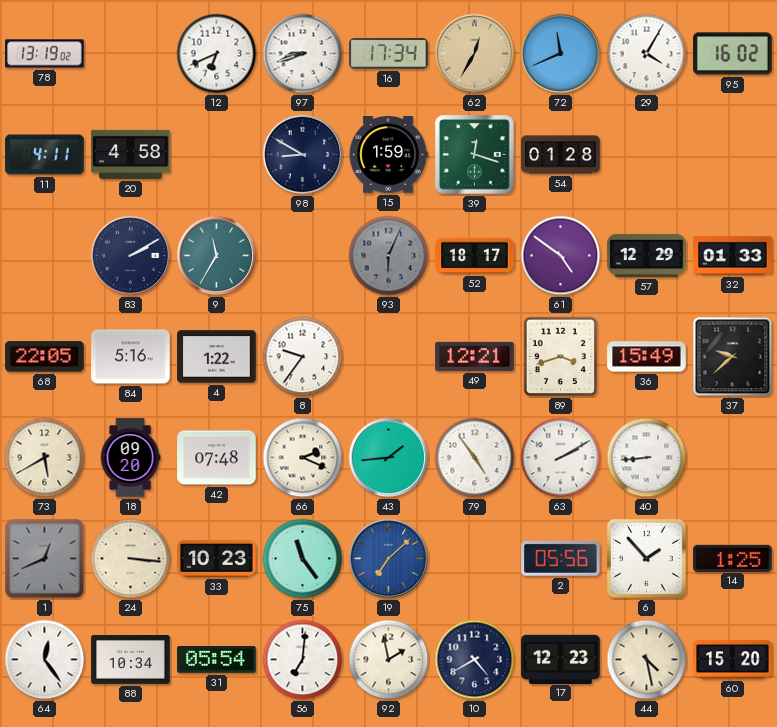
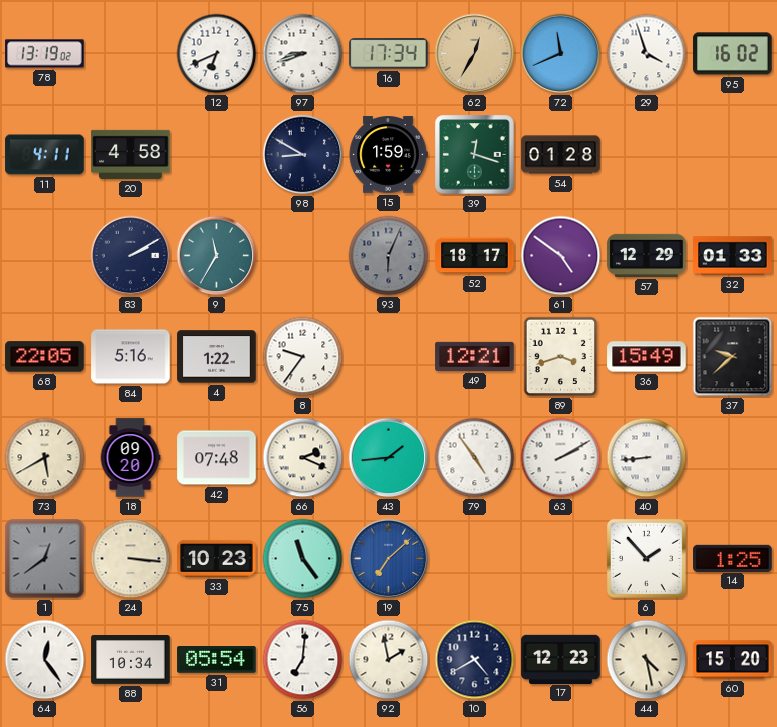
29: 4:05 -> 3:57
1: 12:41 -> 12:39
2: 05:56 -> none
